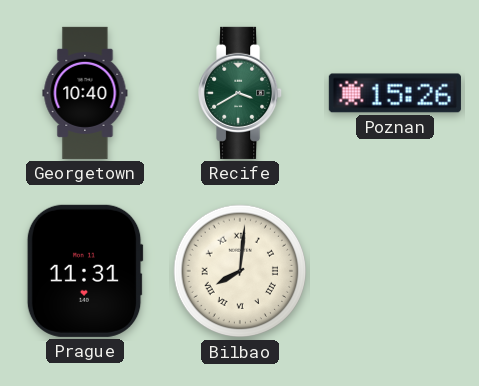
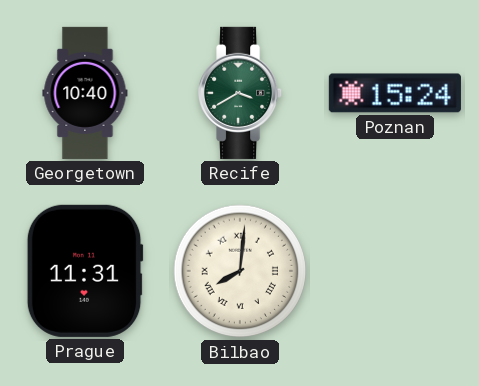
Poznan: 15:26 -> 15:24
